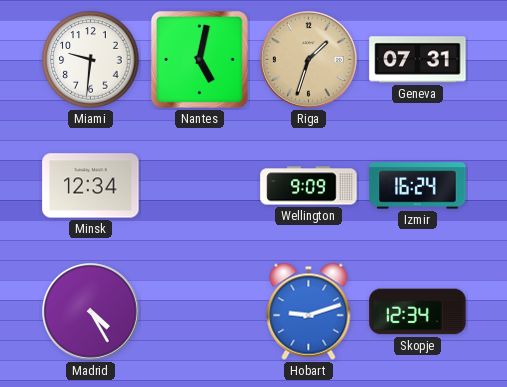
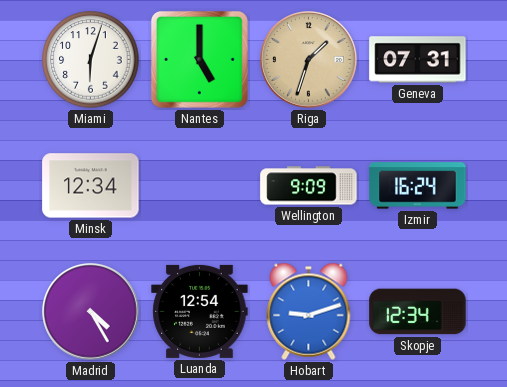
Miami: 9:31 -> 6:03
Nantes: 5:02 -> 5:00
Luanda: none -> 12:54
